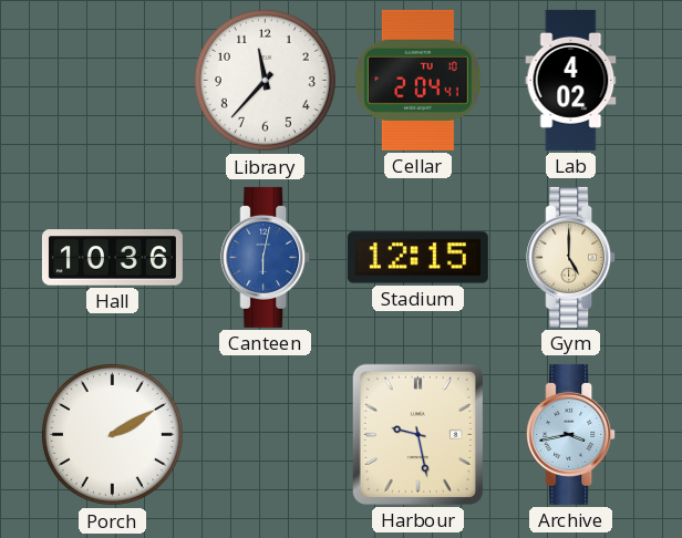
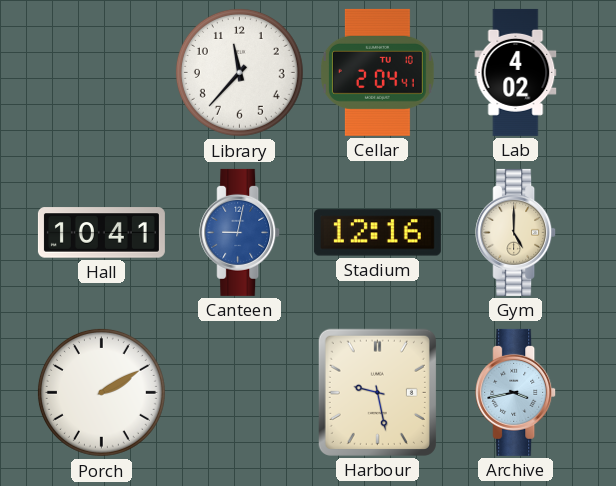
Hall: 10:36 -> 10:41
Canteen: 6:02 -> 9:02
Stadium: 12:15 -> 12:16
